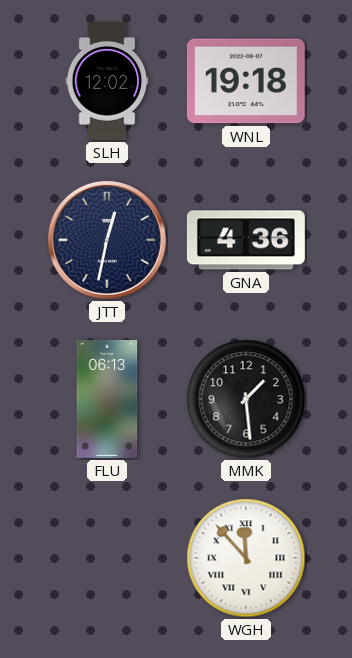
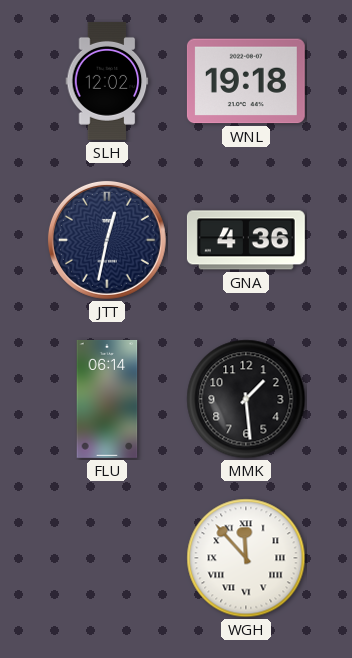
FLU: 06:13 -> 06:14
